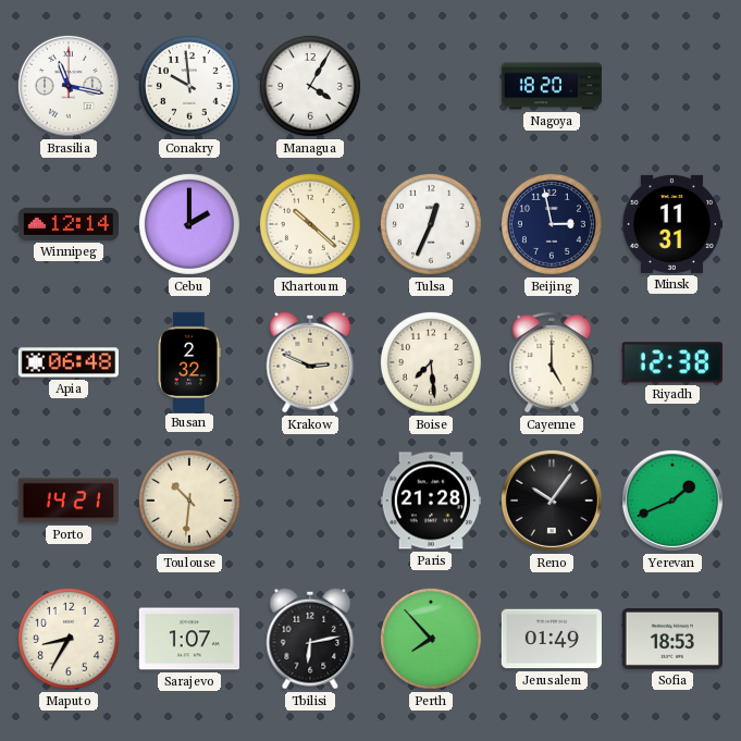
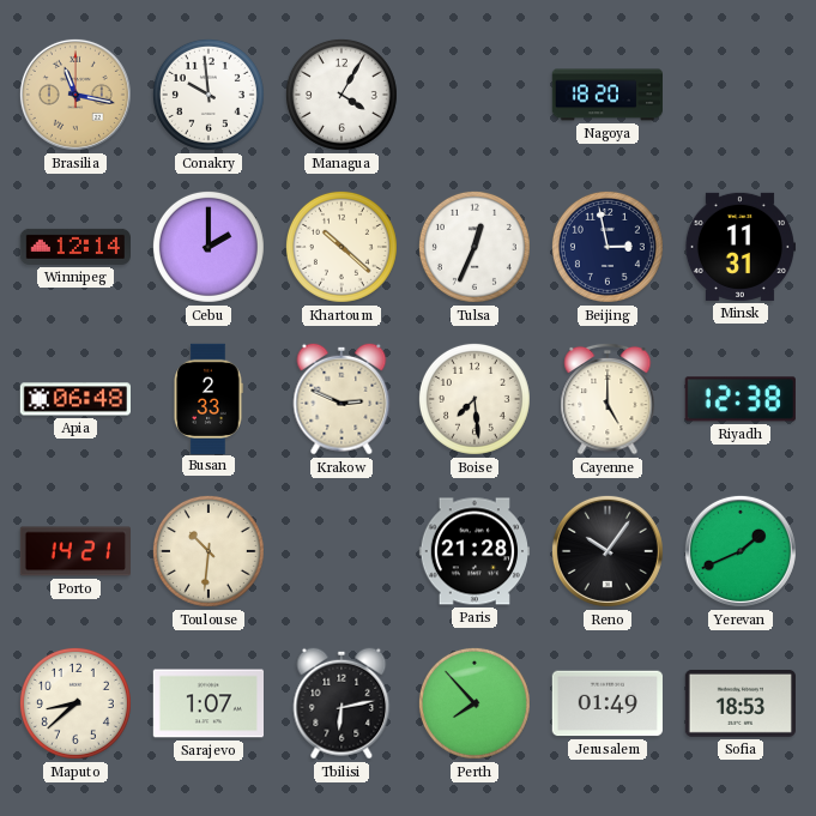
Brasilia dial: white -> champagne
Busan: 2:32 -> 2:33
Maputo: 8:35 -> 8:38
